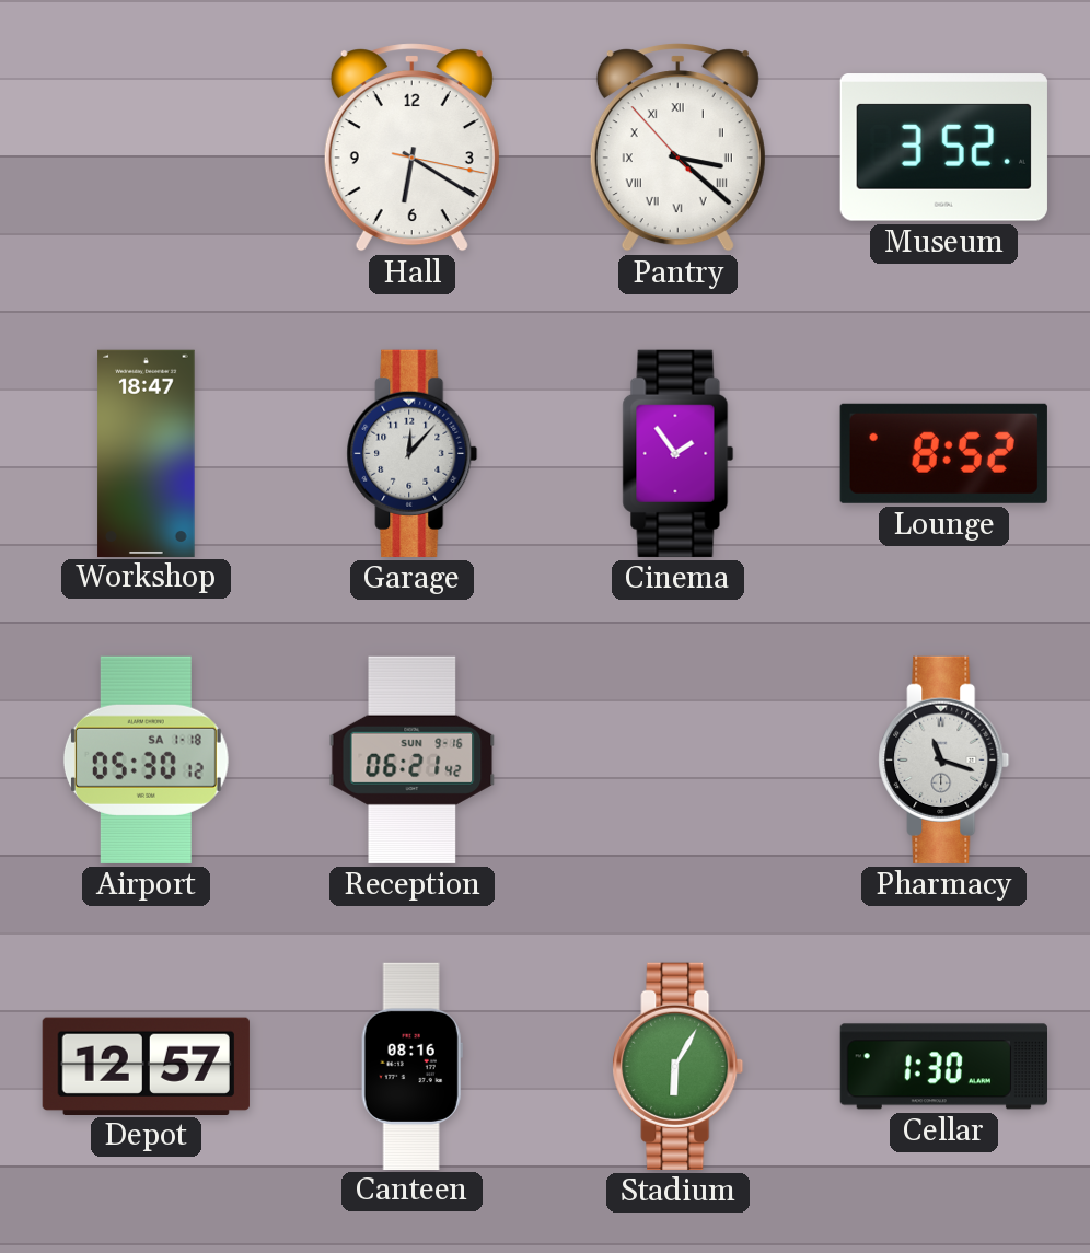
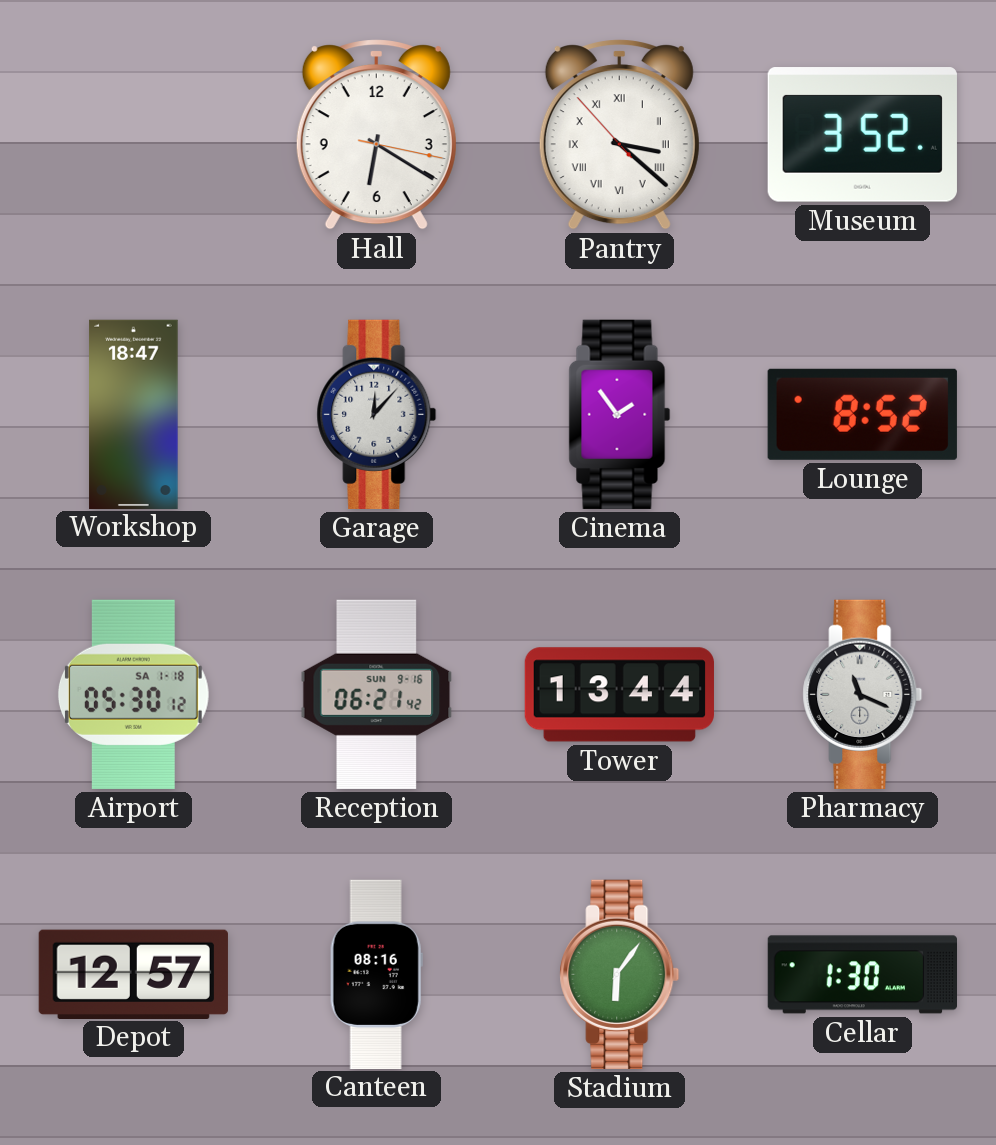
Tower: none -> 13:44
Pharmacy: 11:18 -> 11:19
Stadium: 6:05 -> 6:06
